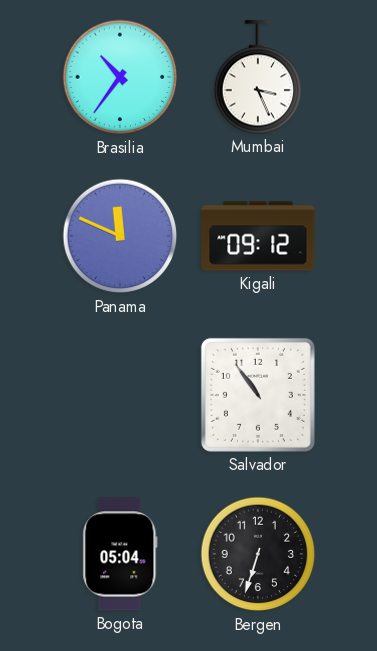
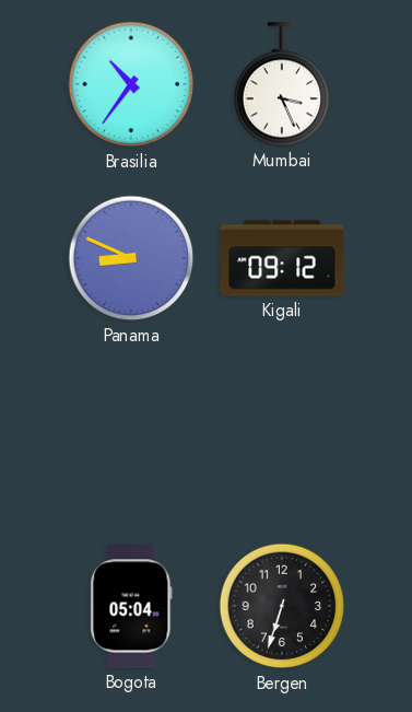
Panama: 11:49 -> 8:49
Salvador: 10:54 -> none
